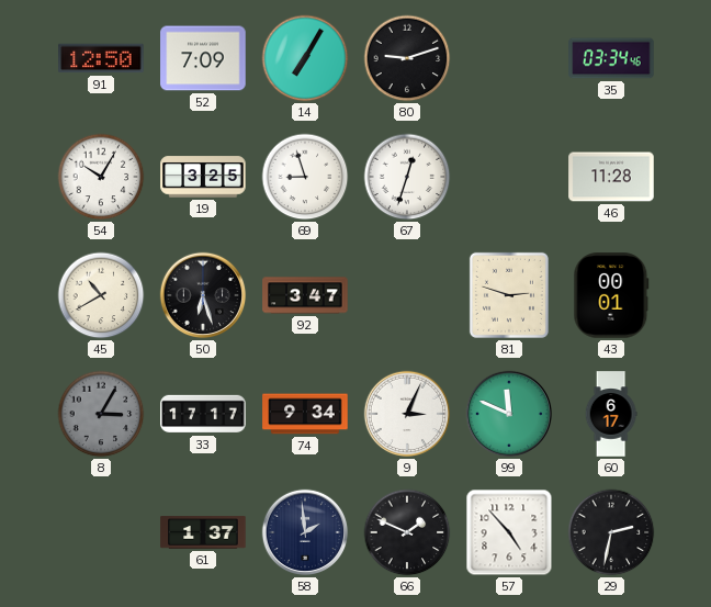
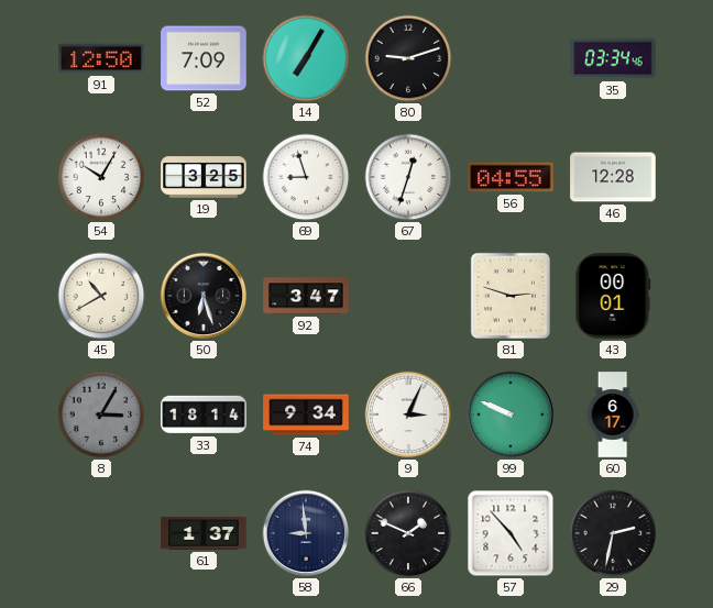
56: none -> 04:55
46: 11:28 -> 12:28
33: 17:17 -> 18:14
99: 11:49 -> 9:49
58: 1:59 -> 8:59
